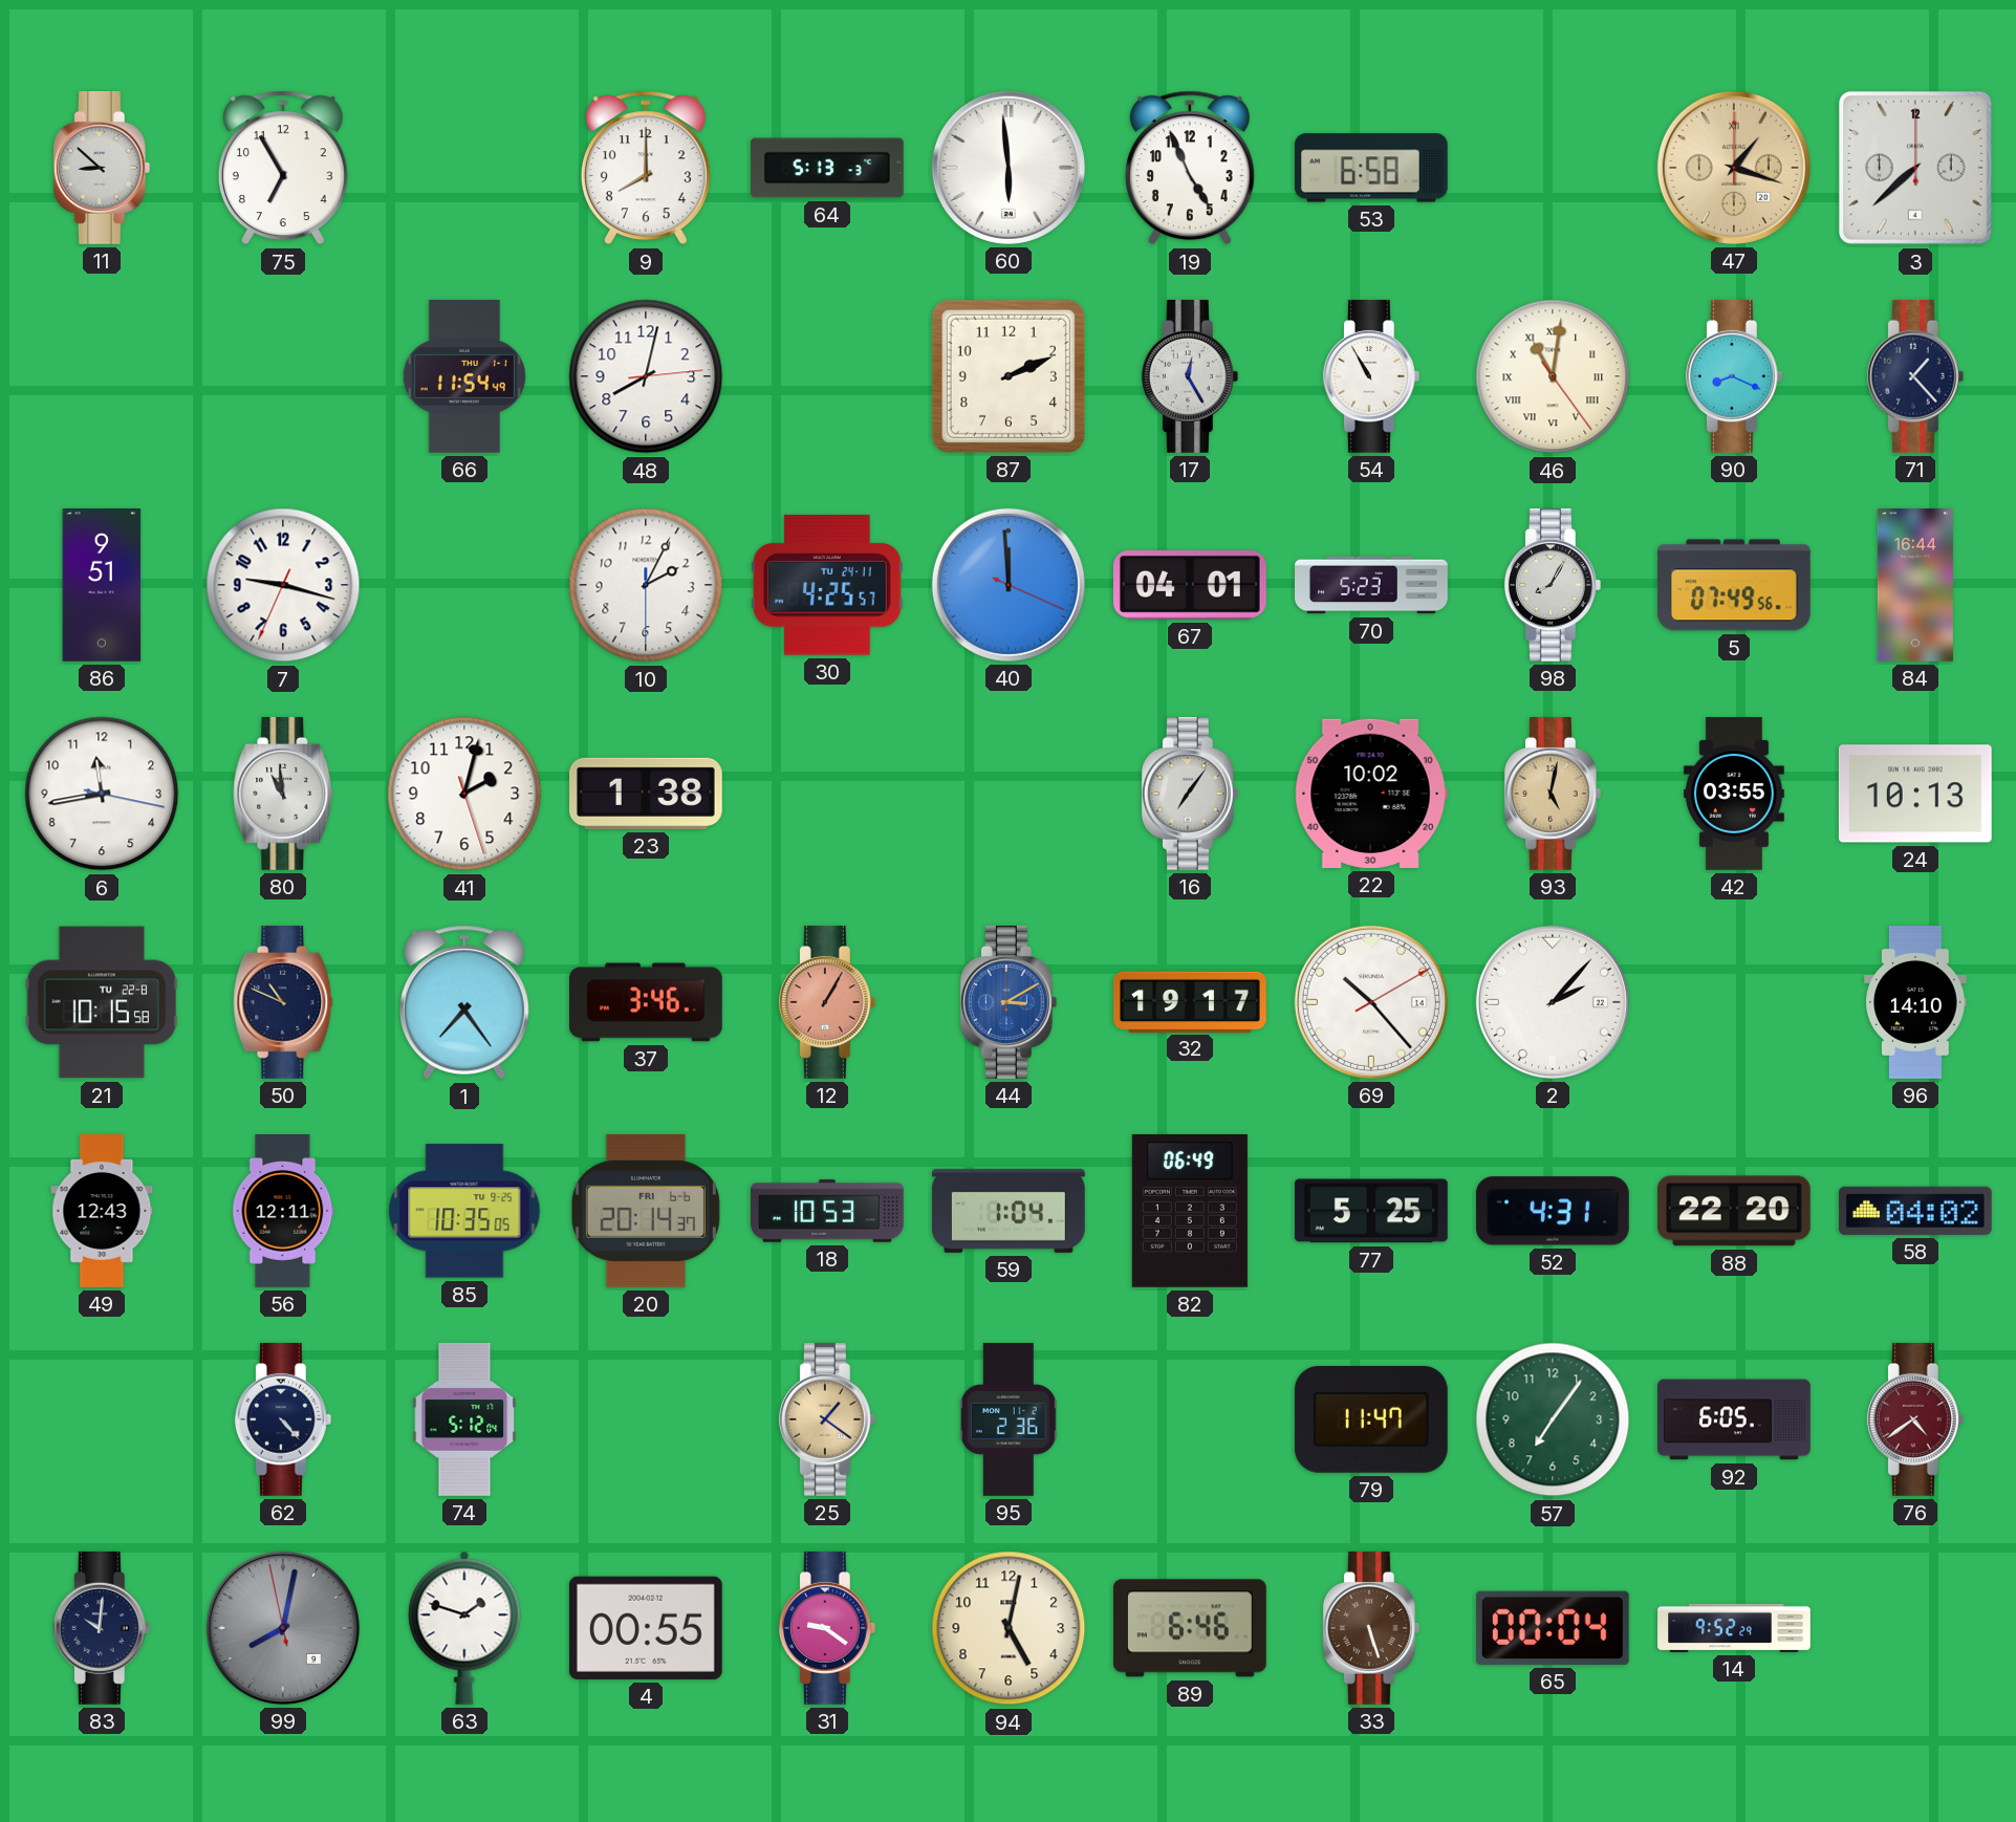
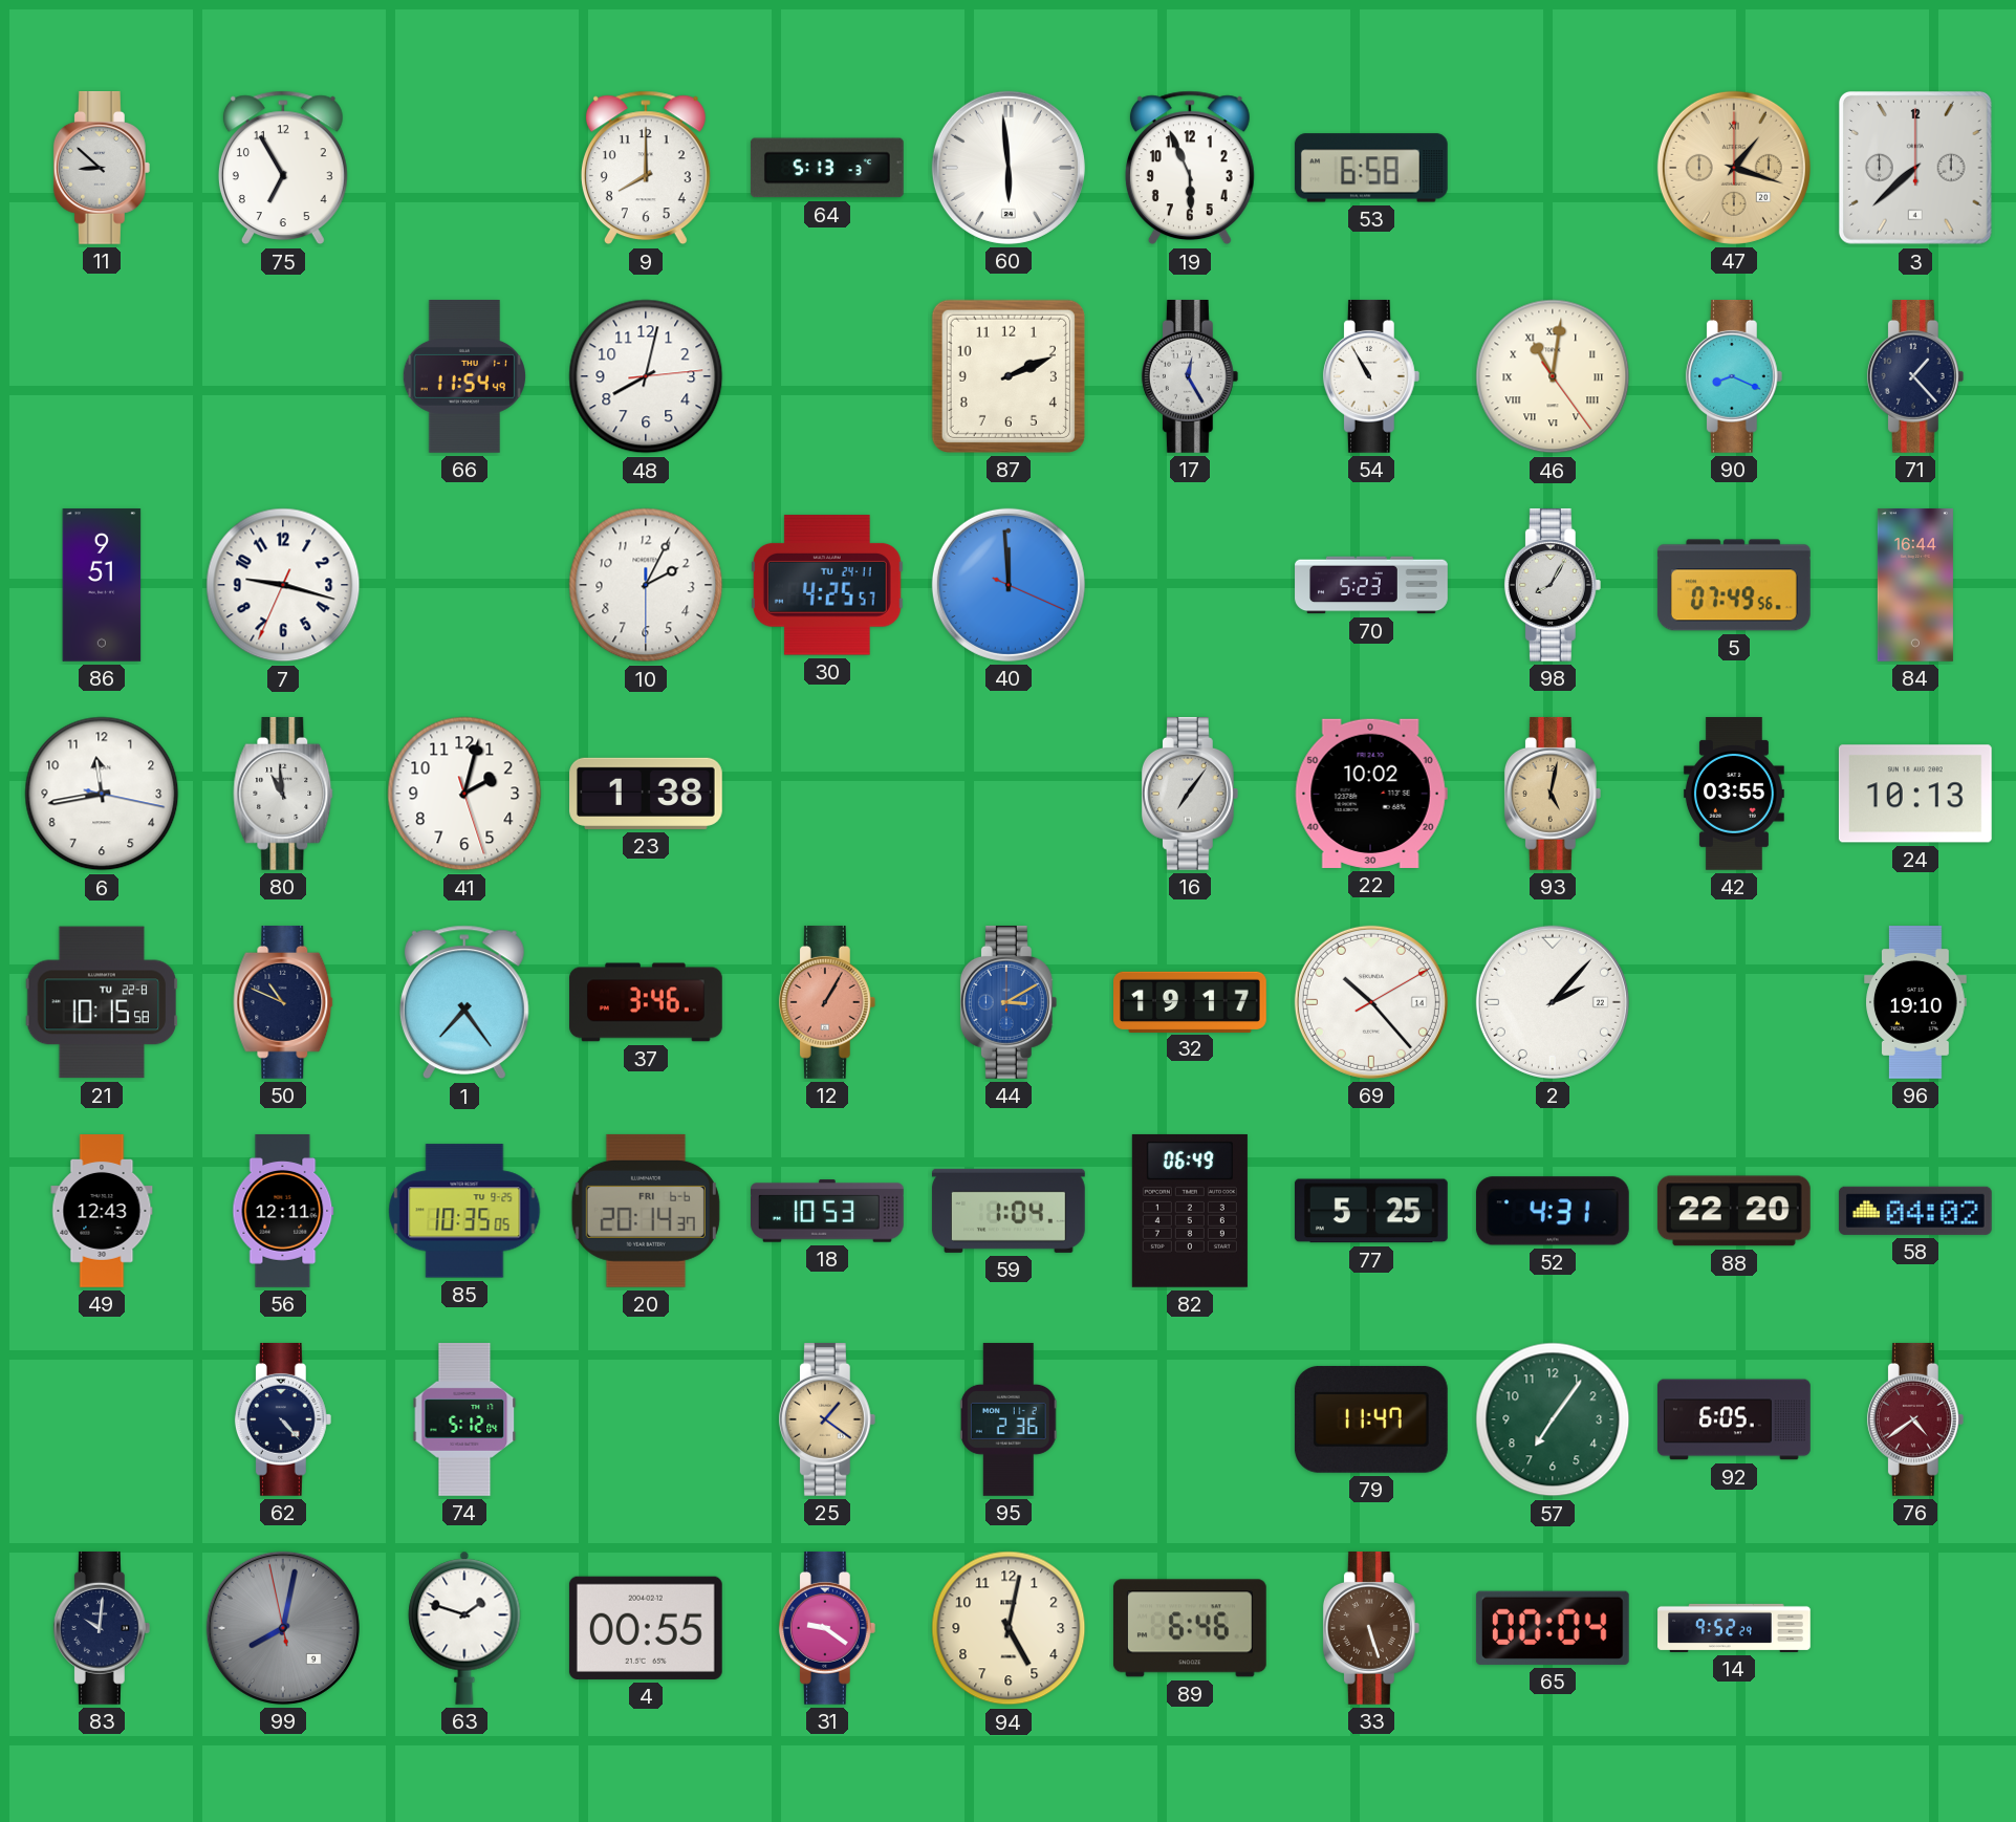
19: 4:56 -> 5:56
67: 04:01 -> none
96: 14:10 -> 19:10
